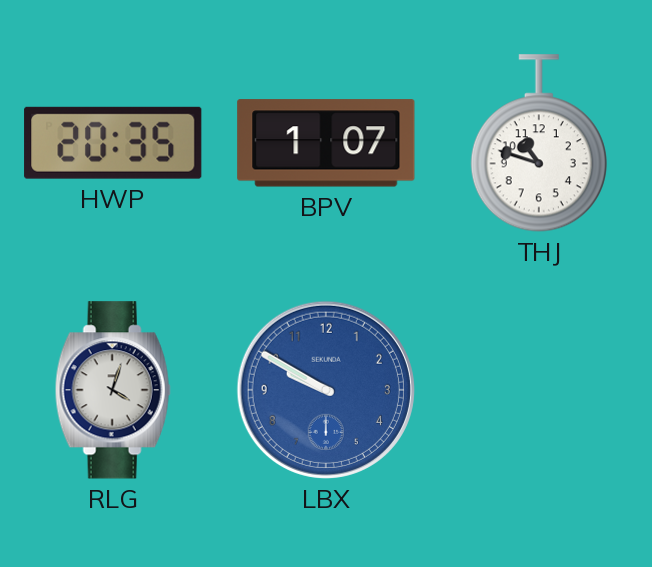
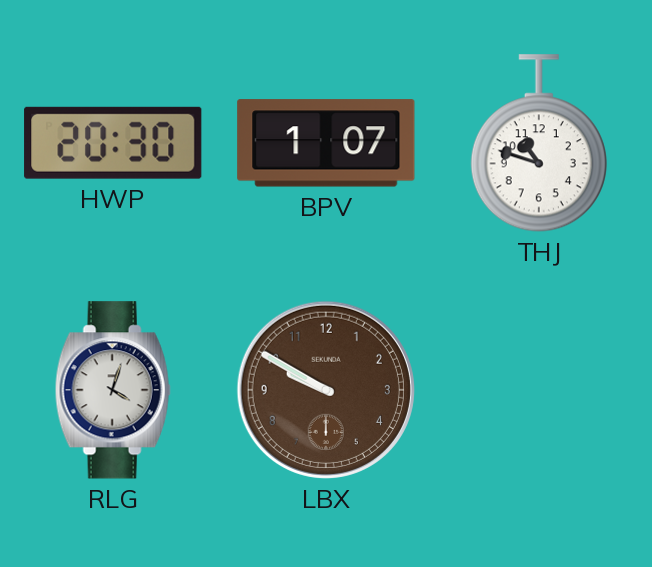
HWP: 20:35 -> 20:30
LBX dial: blue -> brown
